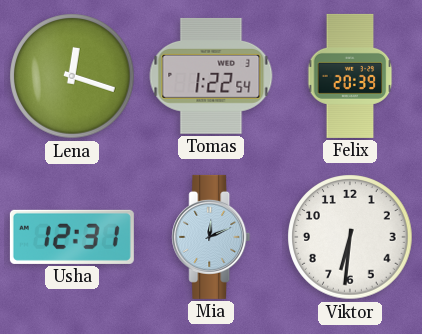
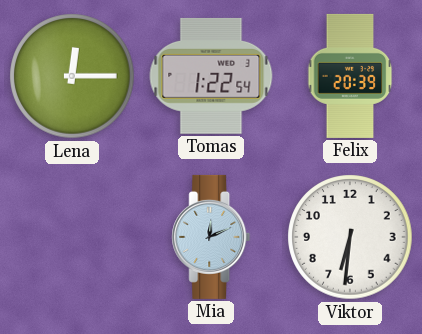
Lena: 12:18 -> 12:15
Usha: 12:31 -> none
